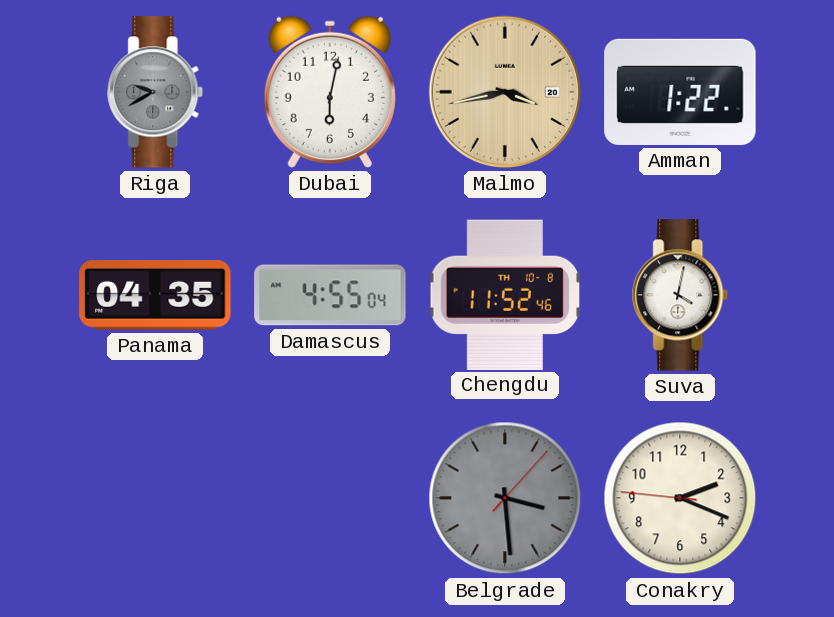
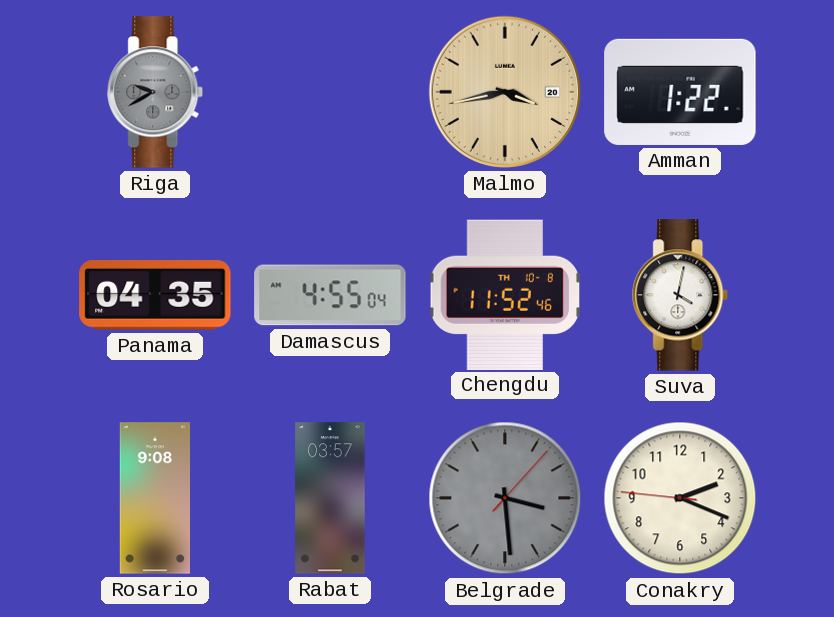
Dubai: 6:02 -> none
Rosario: none -> 9:08
Rabat: none -> 03:57
